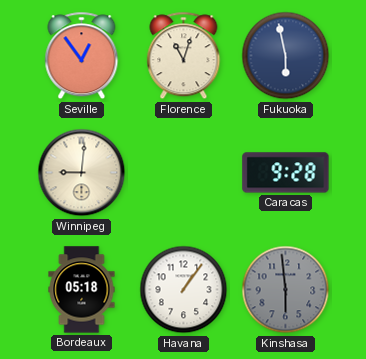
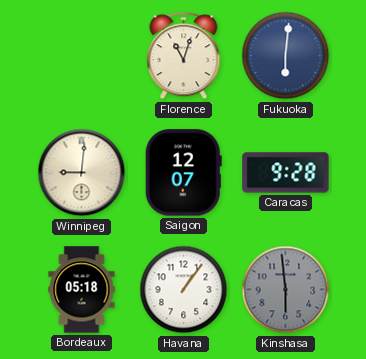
Seville: 12:54 -> none
Fukuoka: 5:58 -> 6:01
Saigon: none -> 12:07
